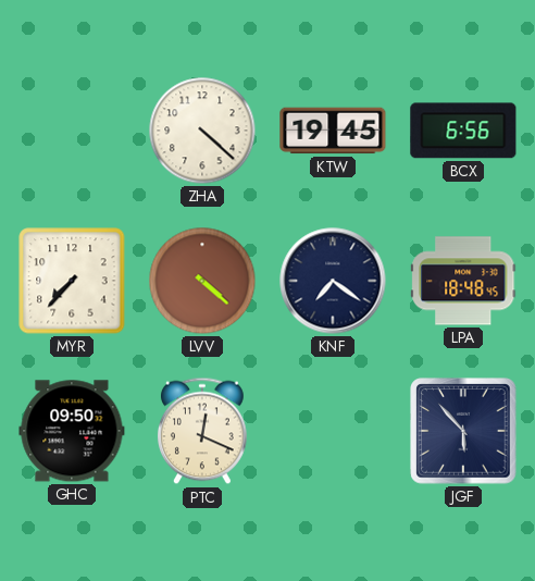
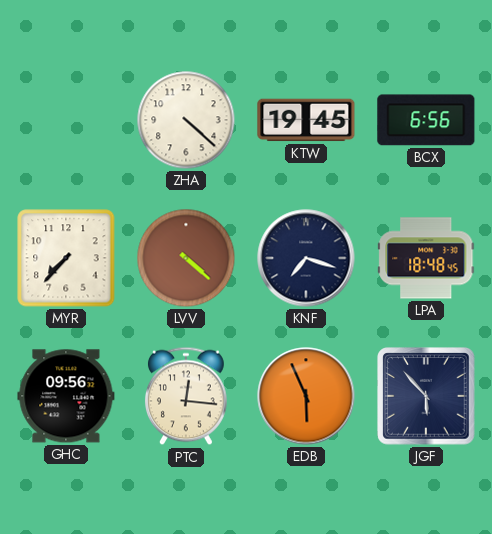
KNF: 7:21 -> 7:18
GHC: 09:50 -> 09:56
PTC: 12:19 -> 12:16
EDB: none -> 5:56
